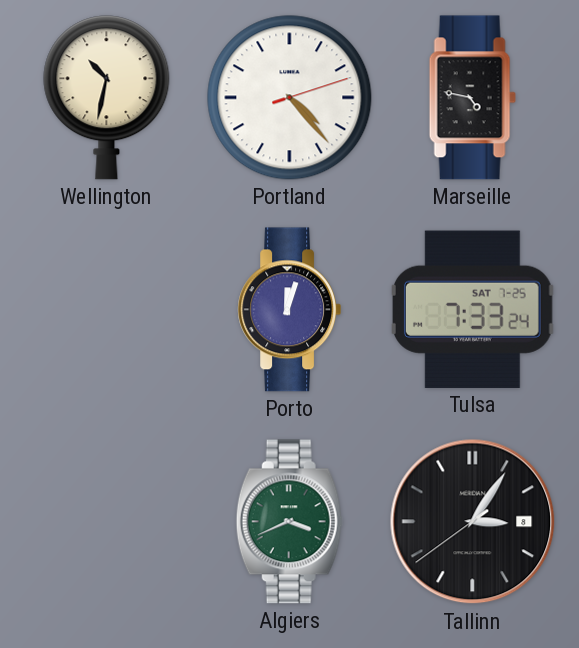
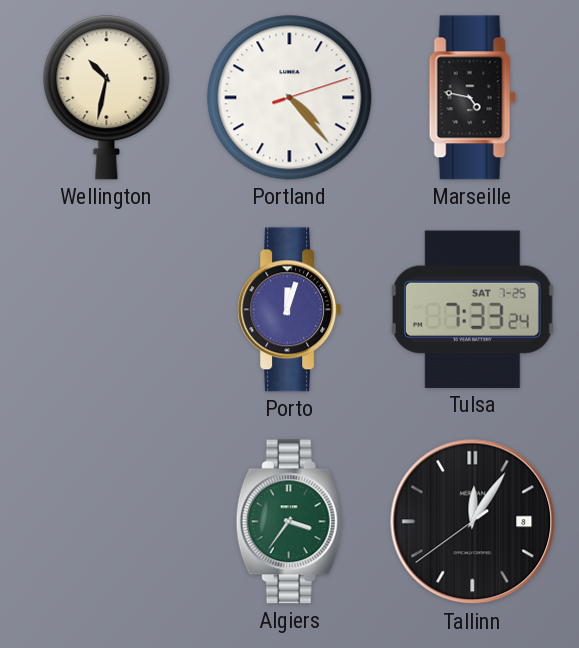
Algiers: 3:41 -> 3:36
Tallinn: 3:05 -> 12:05
